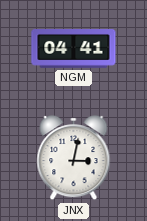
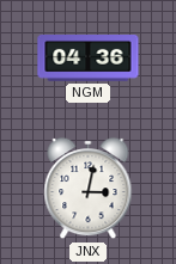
NGM: 04:41 -> 04:36
